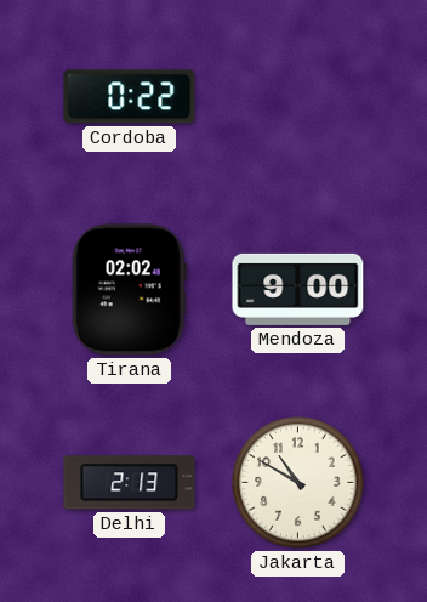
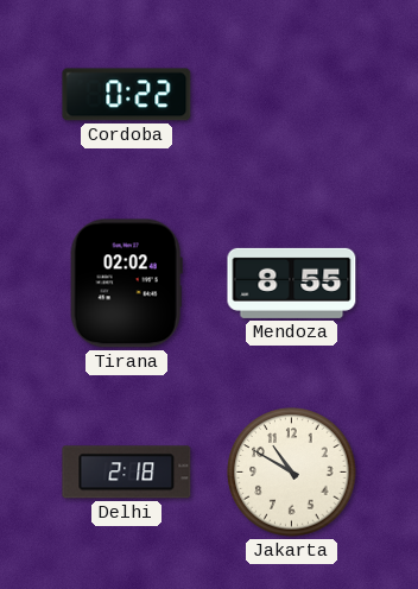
Mendoza: 9:00 -> 8:55
Delhi: 2:13 -> 2:18
